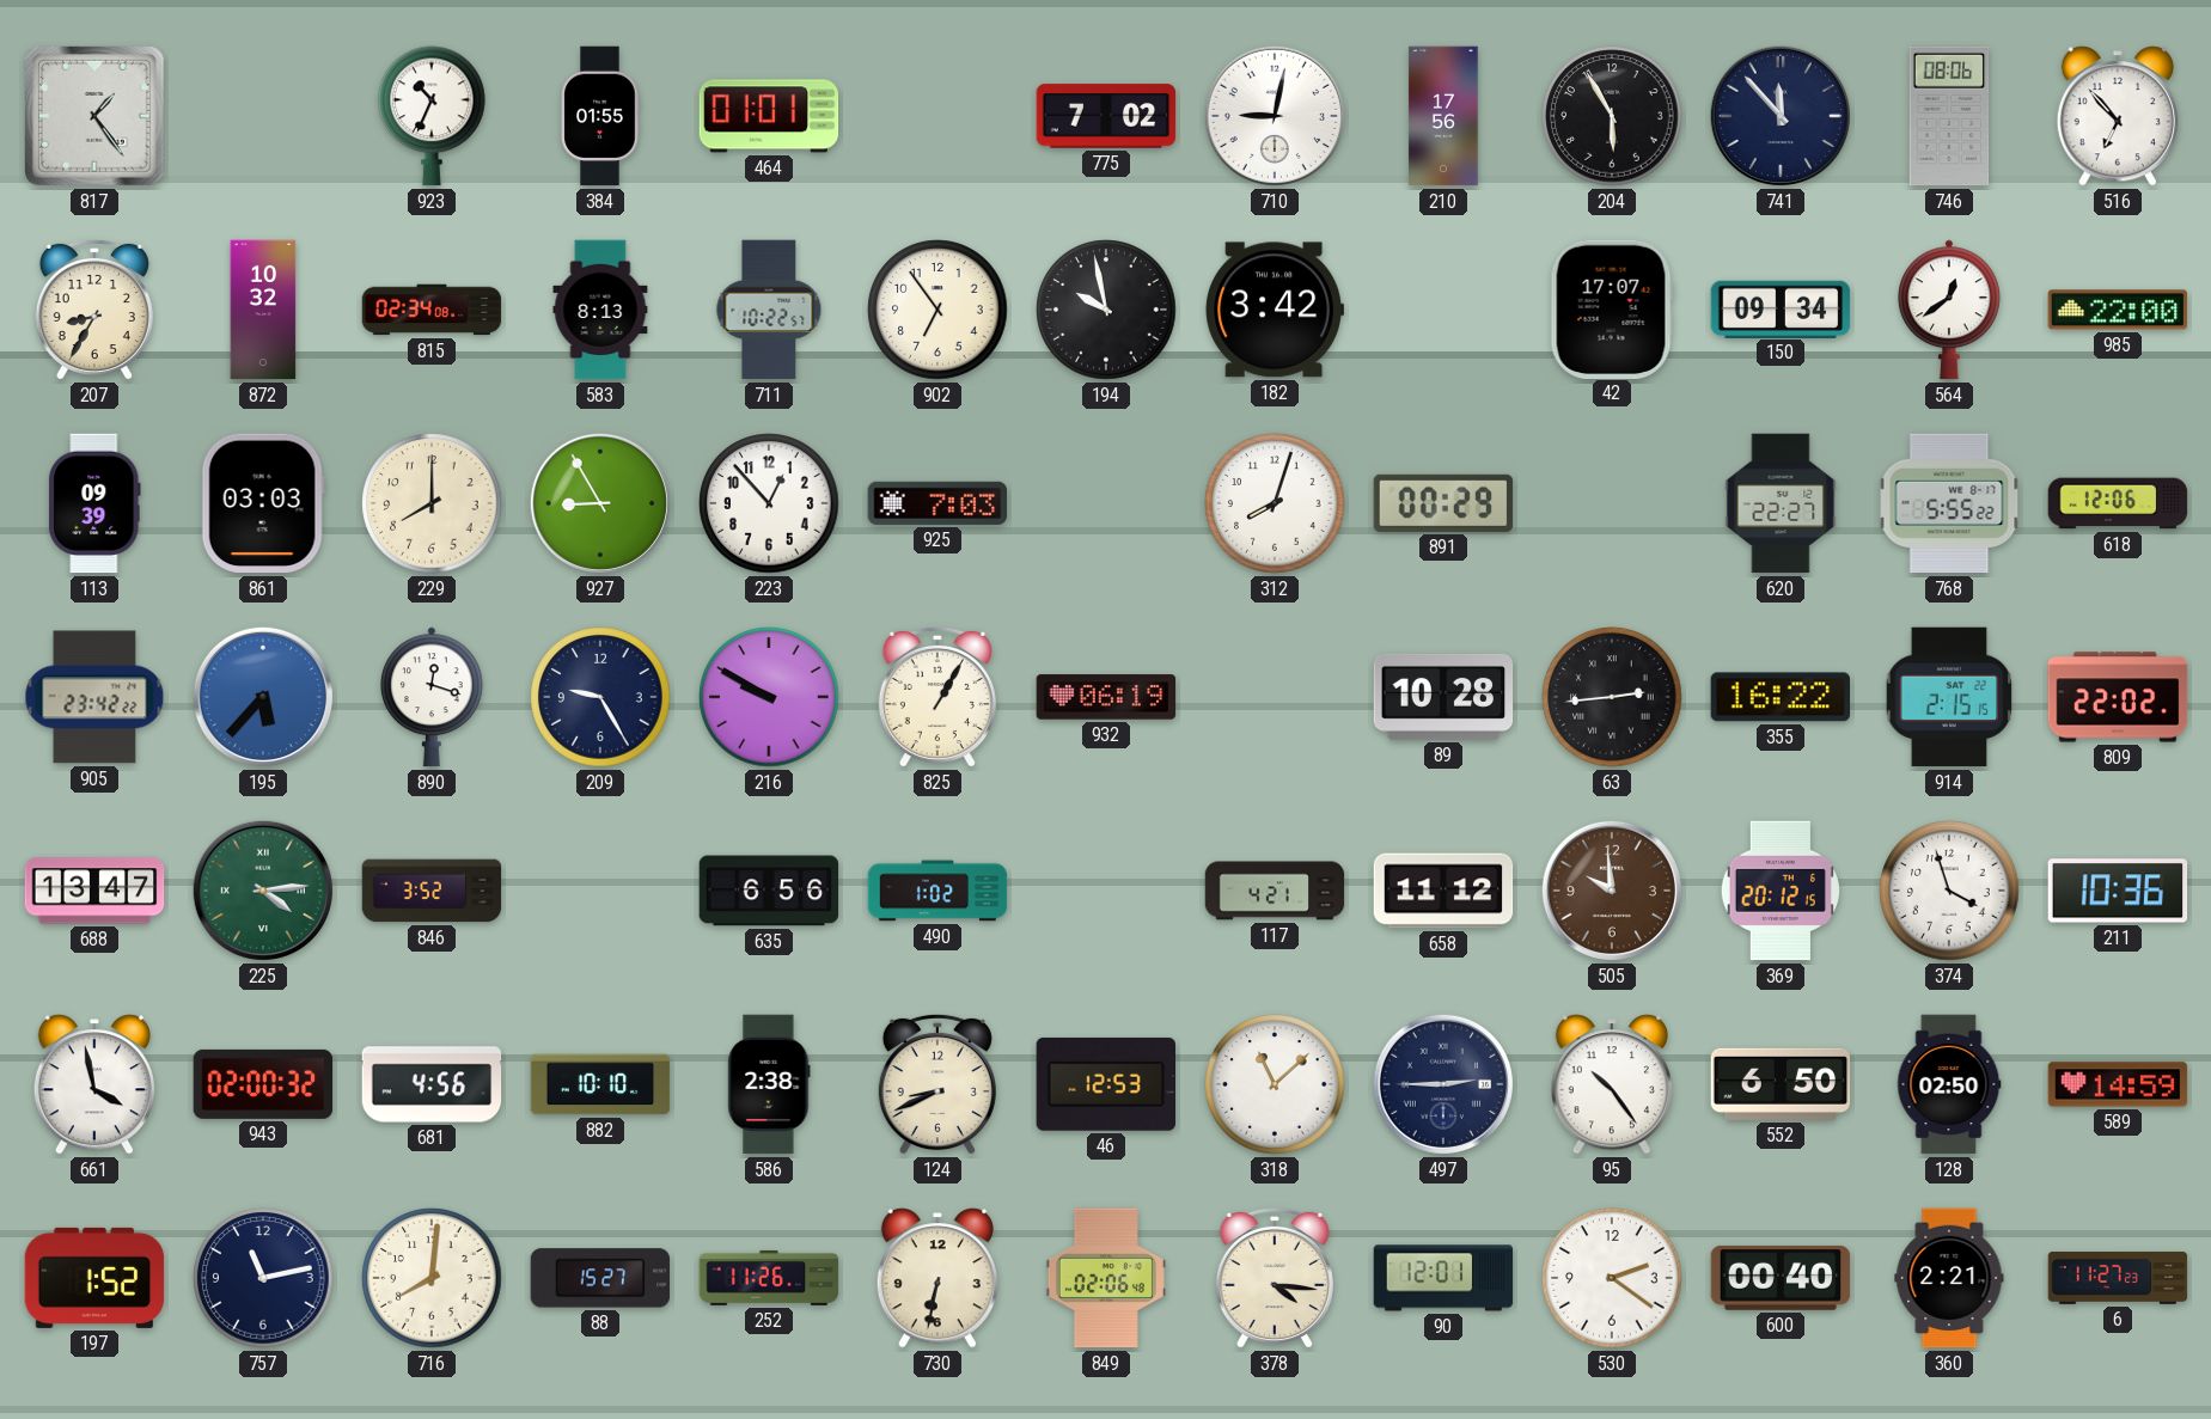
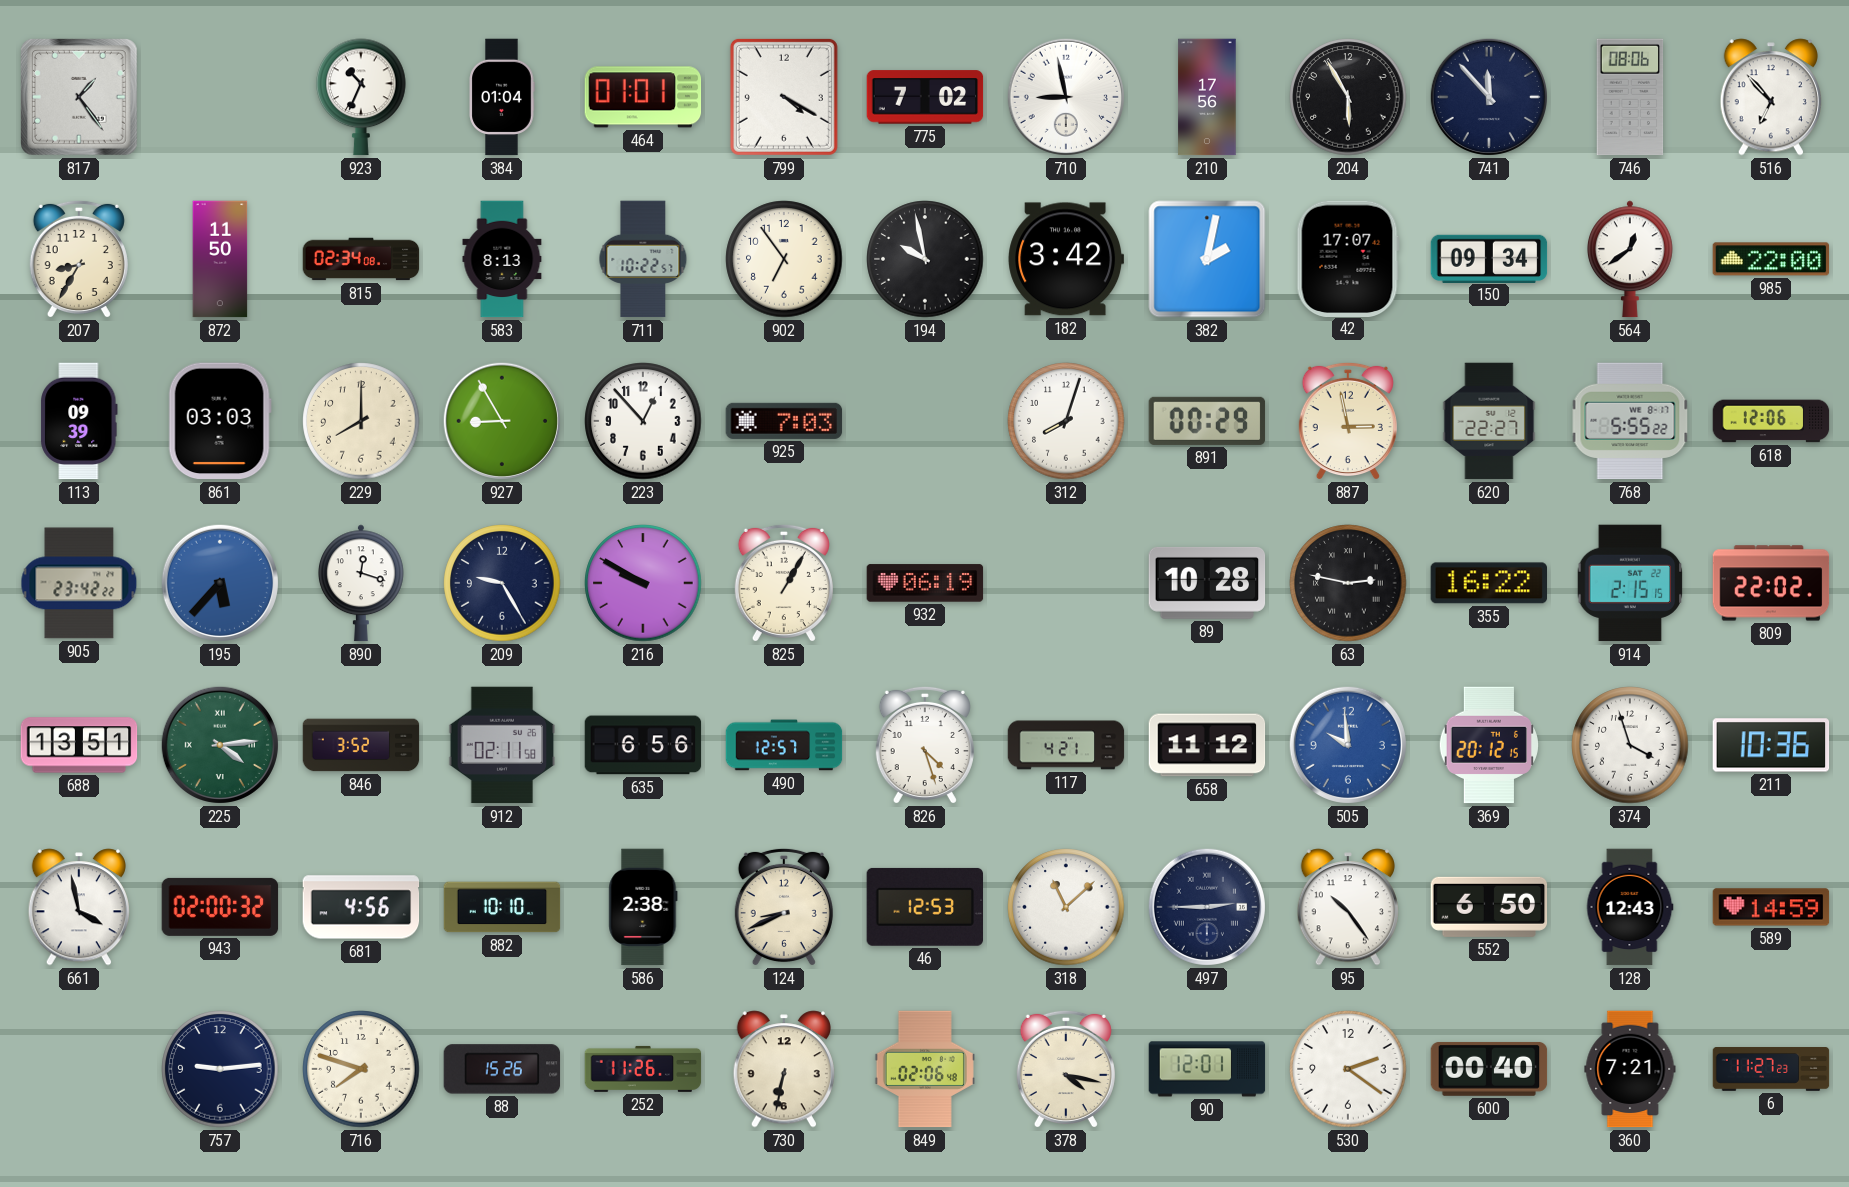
384: 01:55 -> 01:04
799: none -> 4:20
710: 9:02 -> 8:58
872: 10:32 -> 11:50
382: none -> 2:02
887: none -> 2:58
63: 2:44 -> 2:47
688: 13:47 -> 13:51
912: none -> 02:11
490: 1:02 -> 12:57
826: none -> 4:27
505 dial: brown -> blue
128: 02:50 -> 12:43
197: 1:52 -> none
757: 11:13 -> 9:14
716: 8:01 -> 7:48
88: 15:27 -> 15:26
378: 4:16 -> 4:17
360: 2:21 -> 7:21
